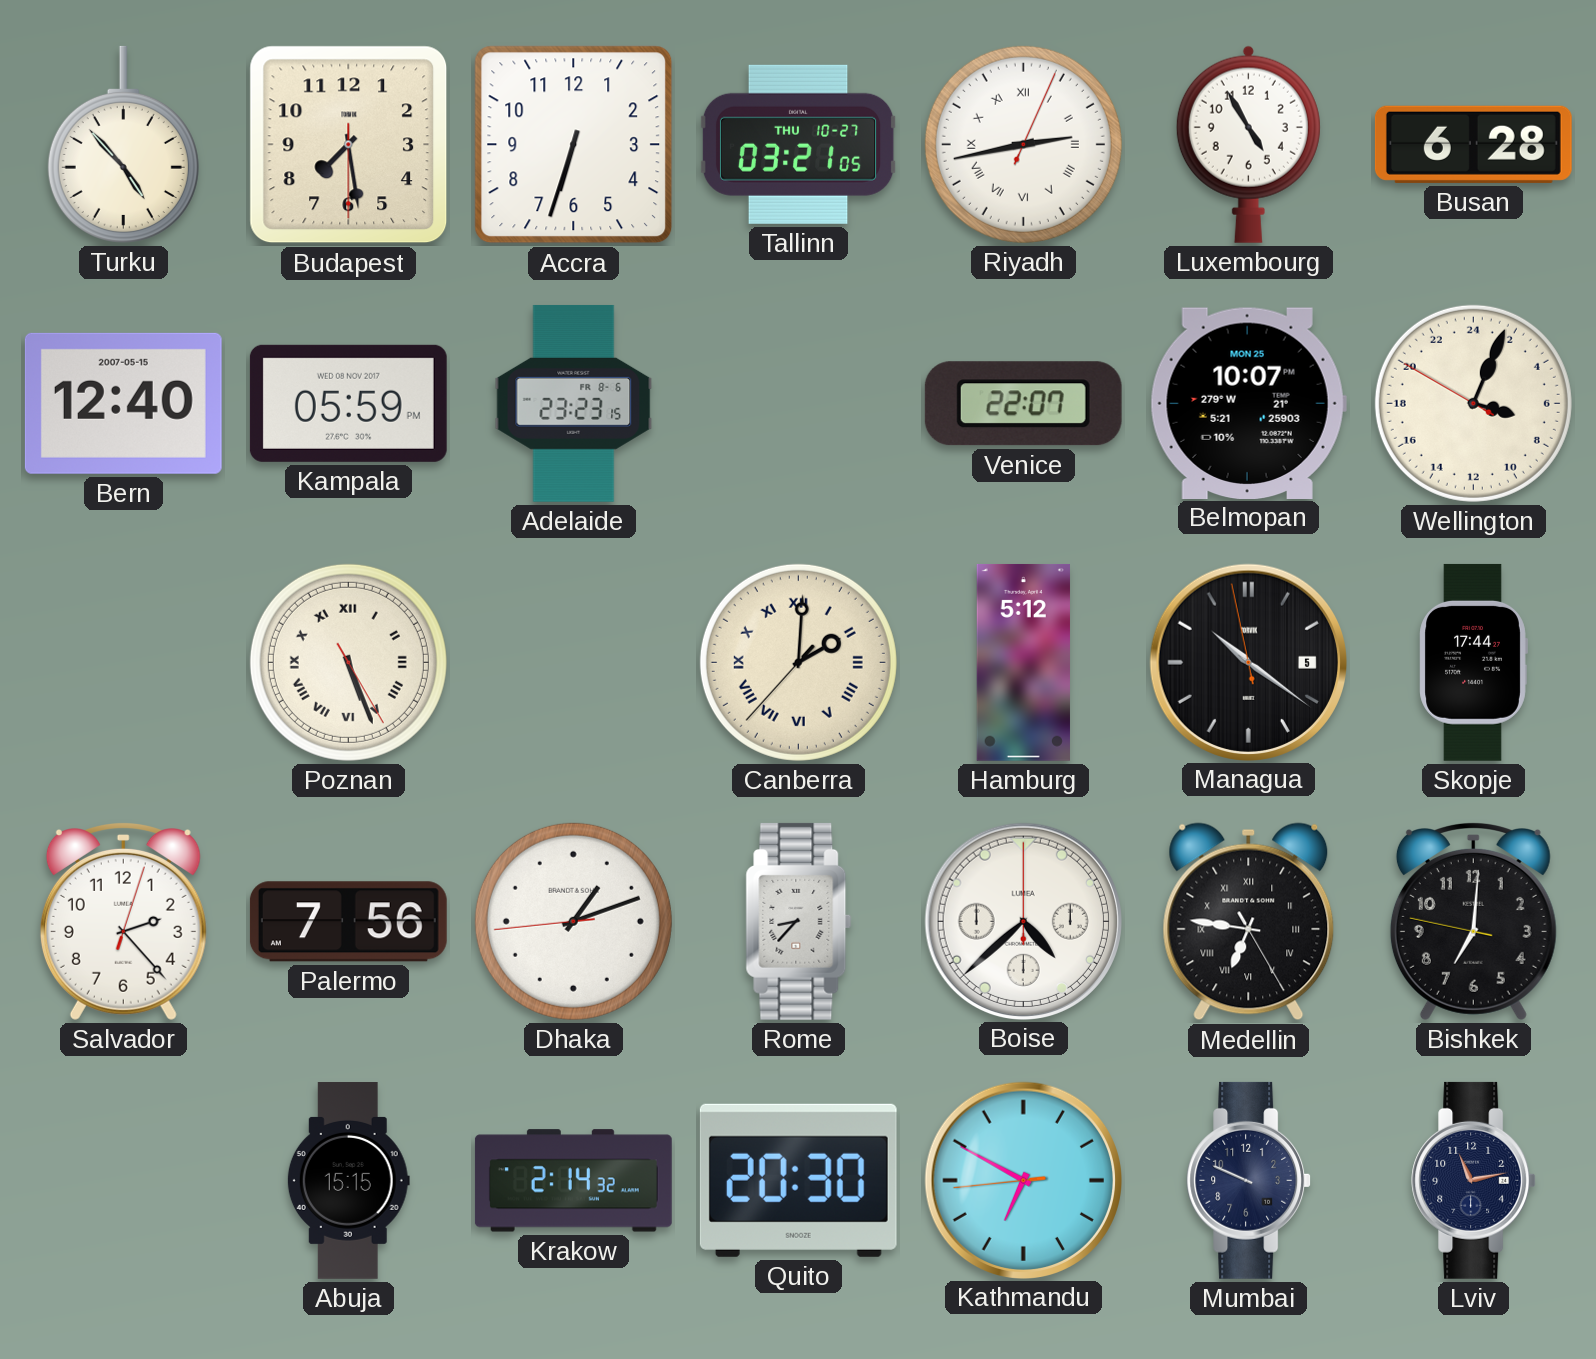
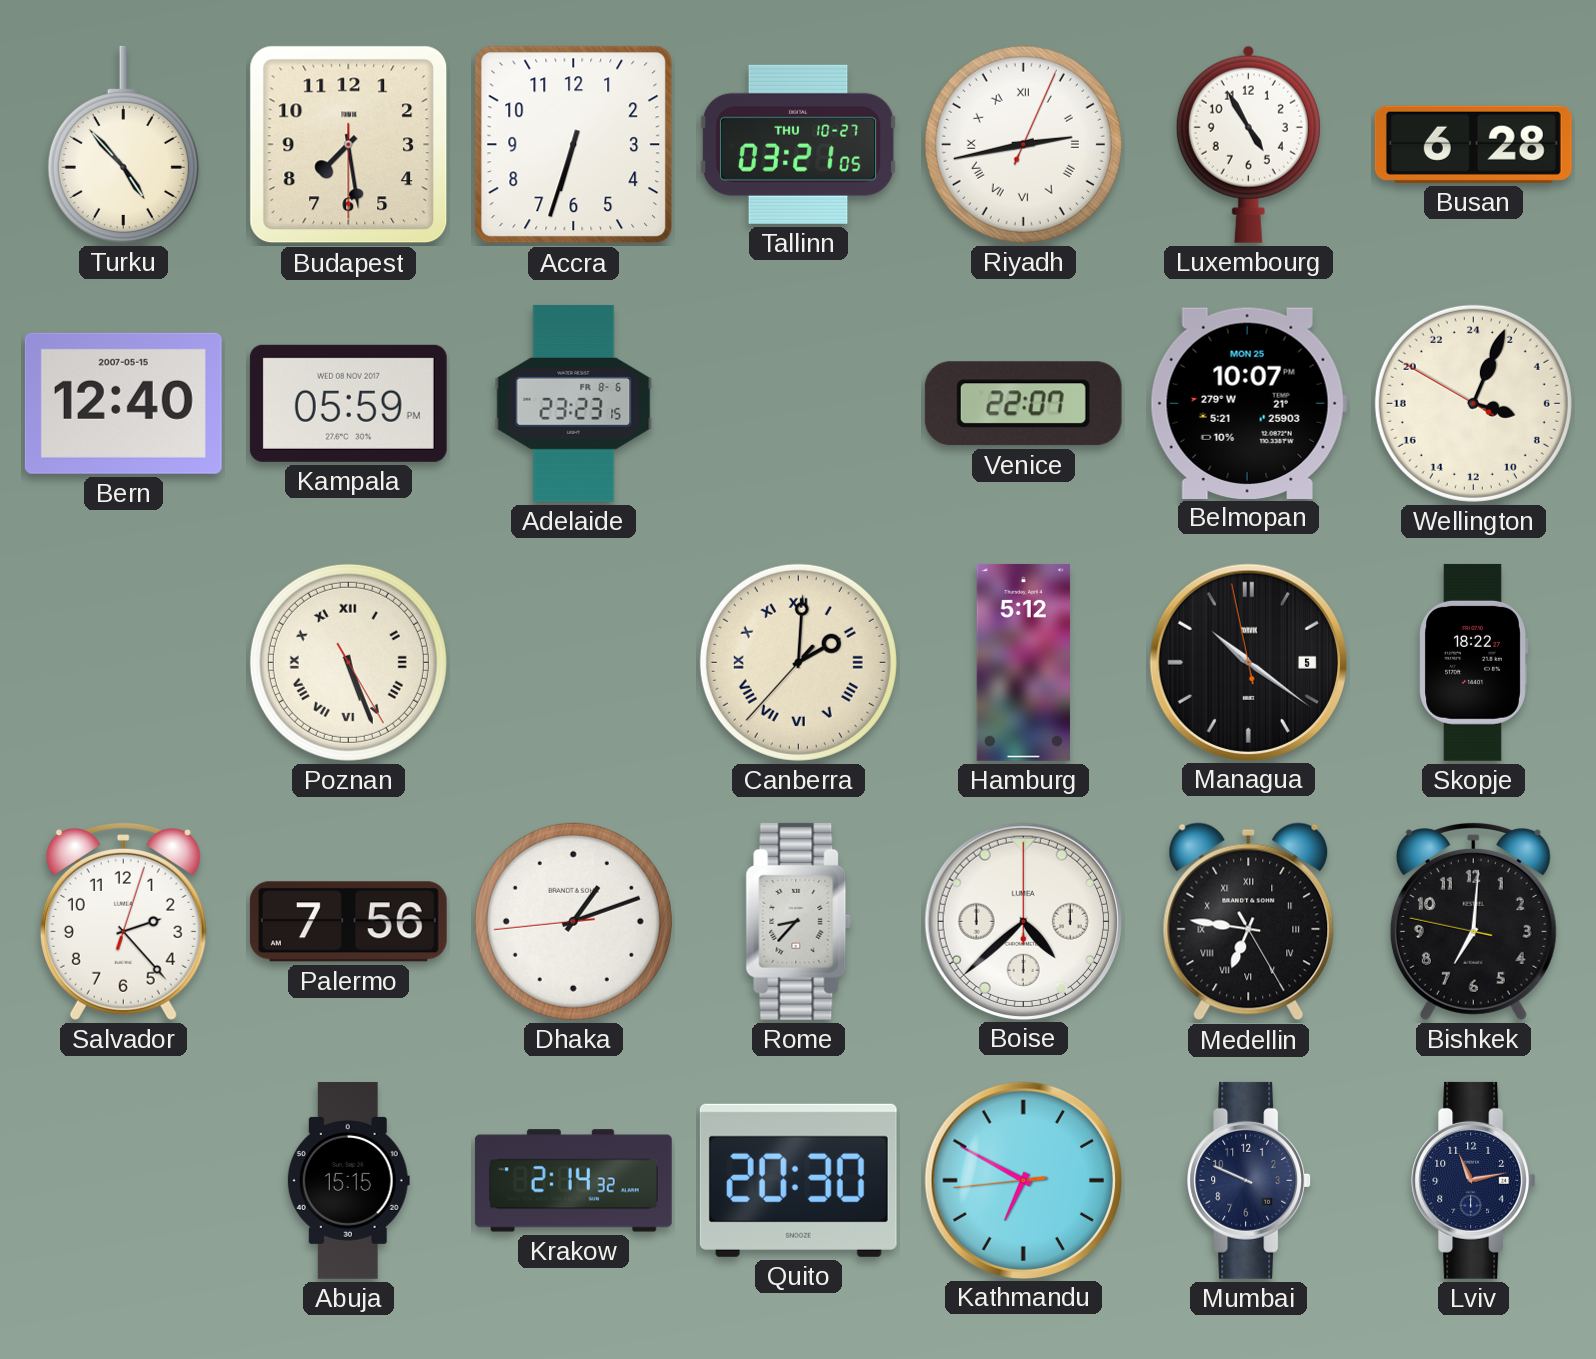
Skopje: 17:44 -> 18:22
